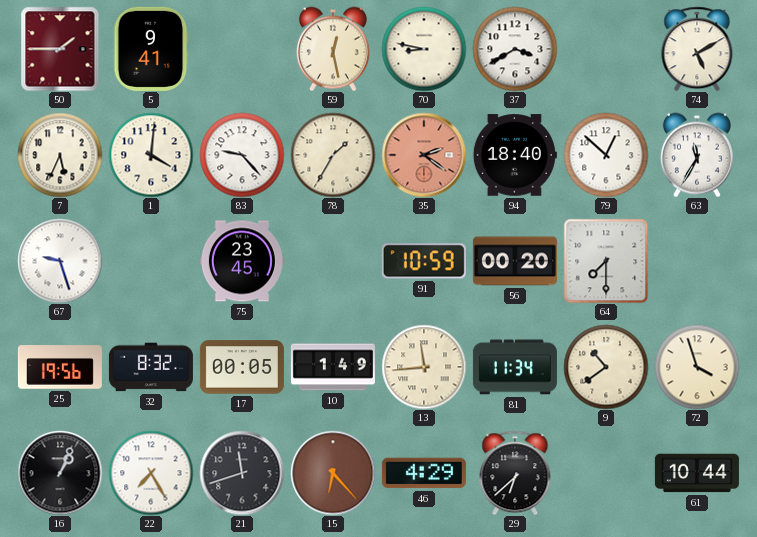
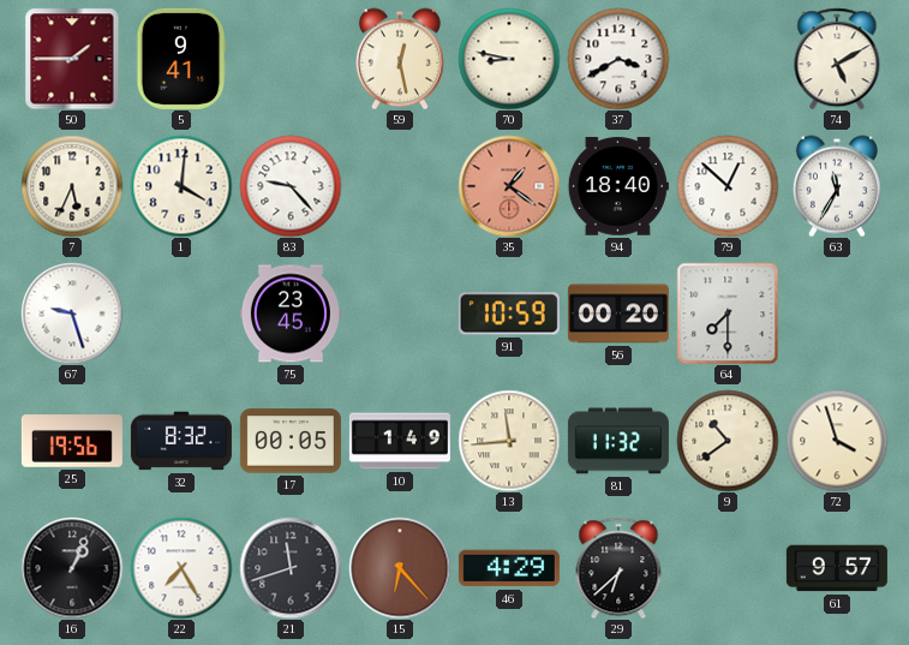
78: 1:35 -> none
35: 2:21 -> 1:21
81: 11:34 -> 11:32
61: 10:44 -> 9:57
